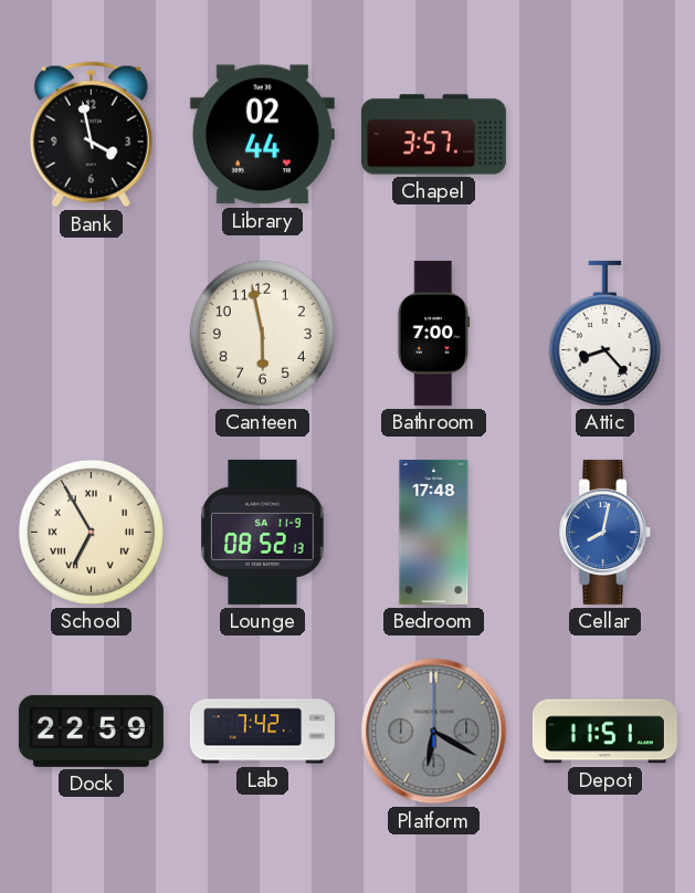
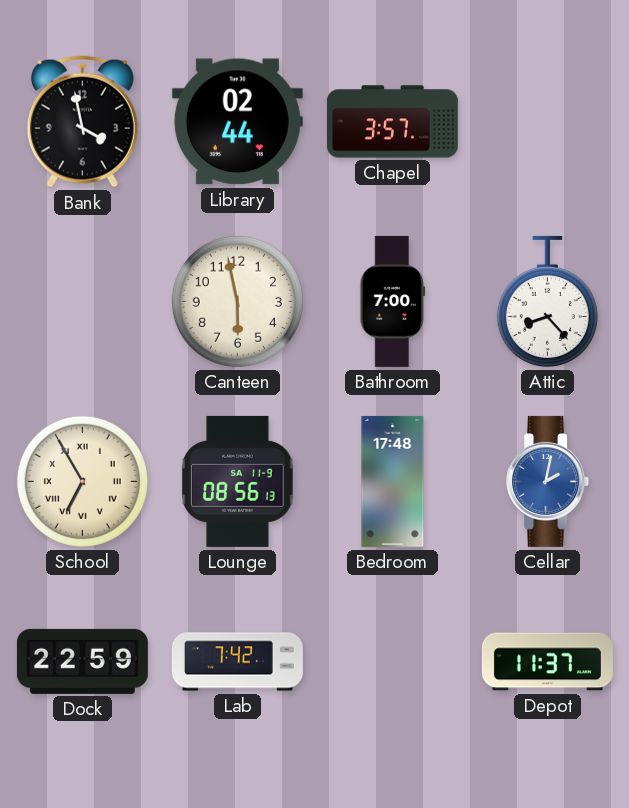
Lounge: 08:52 -> 08:56
Cellar: 8:02 -> 2:02
Platform: 6:20 -> none
Depot: 11:51 -> 11:37
